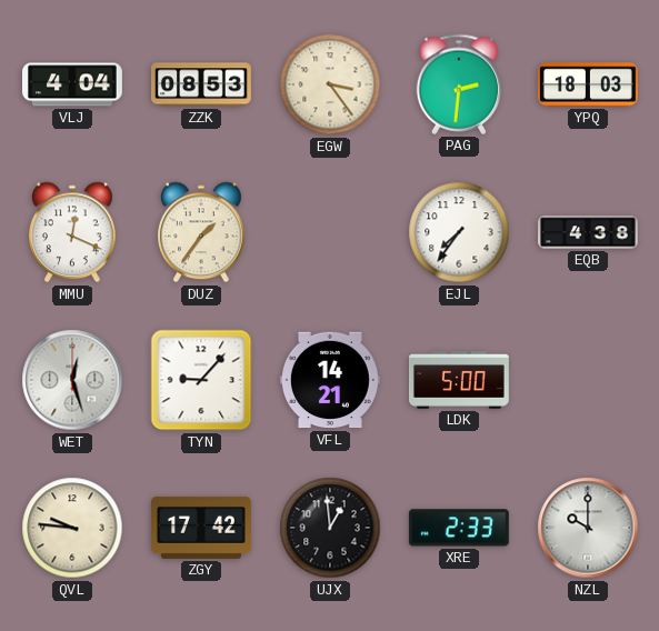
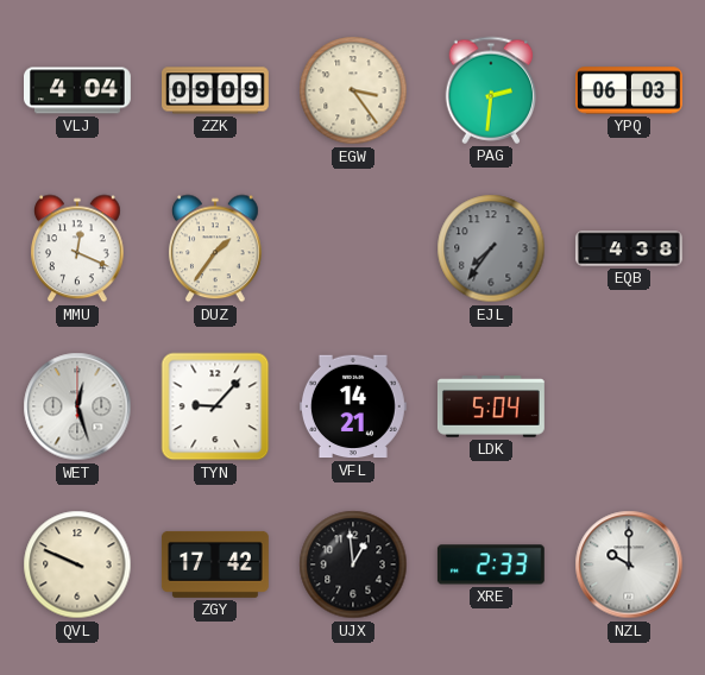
ZZK: 08:53 -> 09:09
YPQ: 18:03 -> 06:03
EJL dial: white -> grey
LDK: 5:00 -> 5:04
QVL: 9:46 -> 9:49
